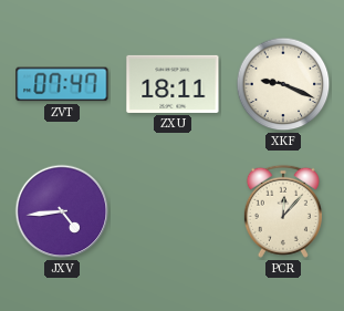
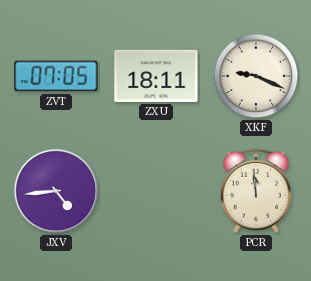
ZVT: 07:47 -> 07:05
PCR: 12:07 -> 11:59
